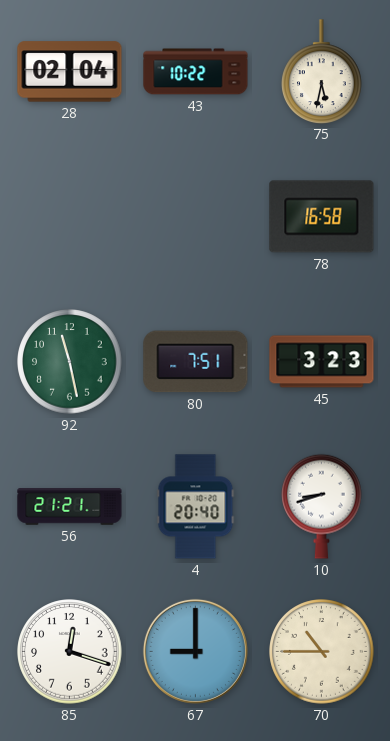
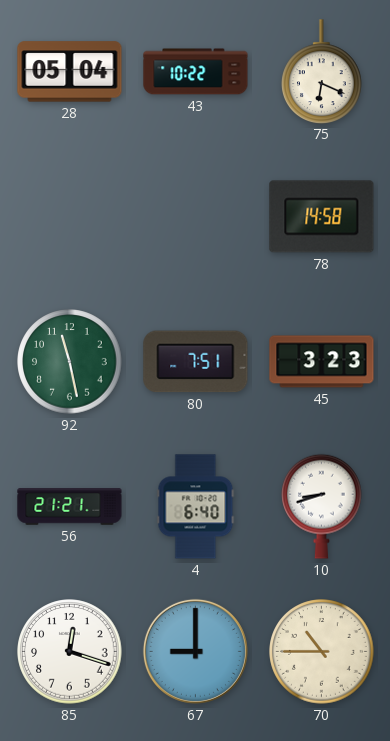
28: 02:04 -> 05:04
75: 5:32 -> 6:19
78: 16:58 -> 14:58
4: 20:40 -> 6:40
